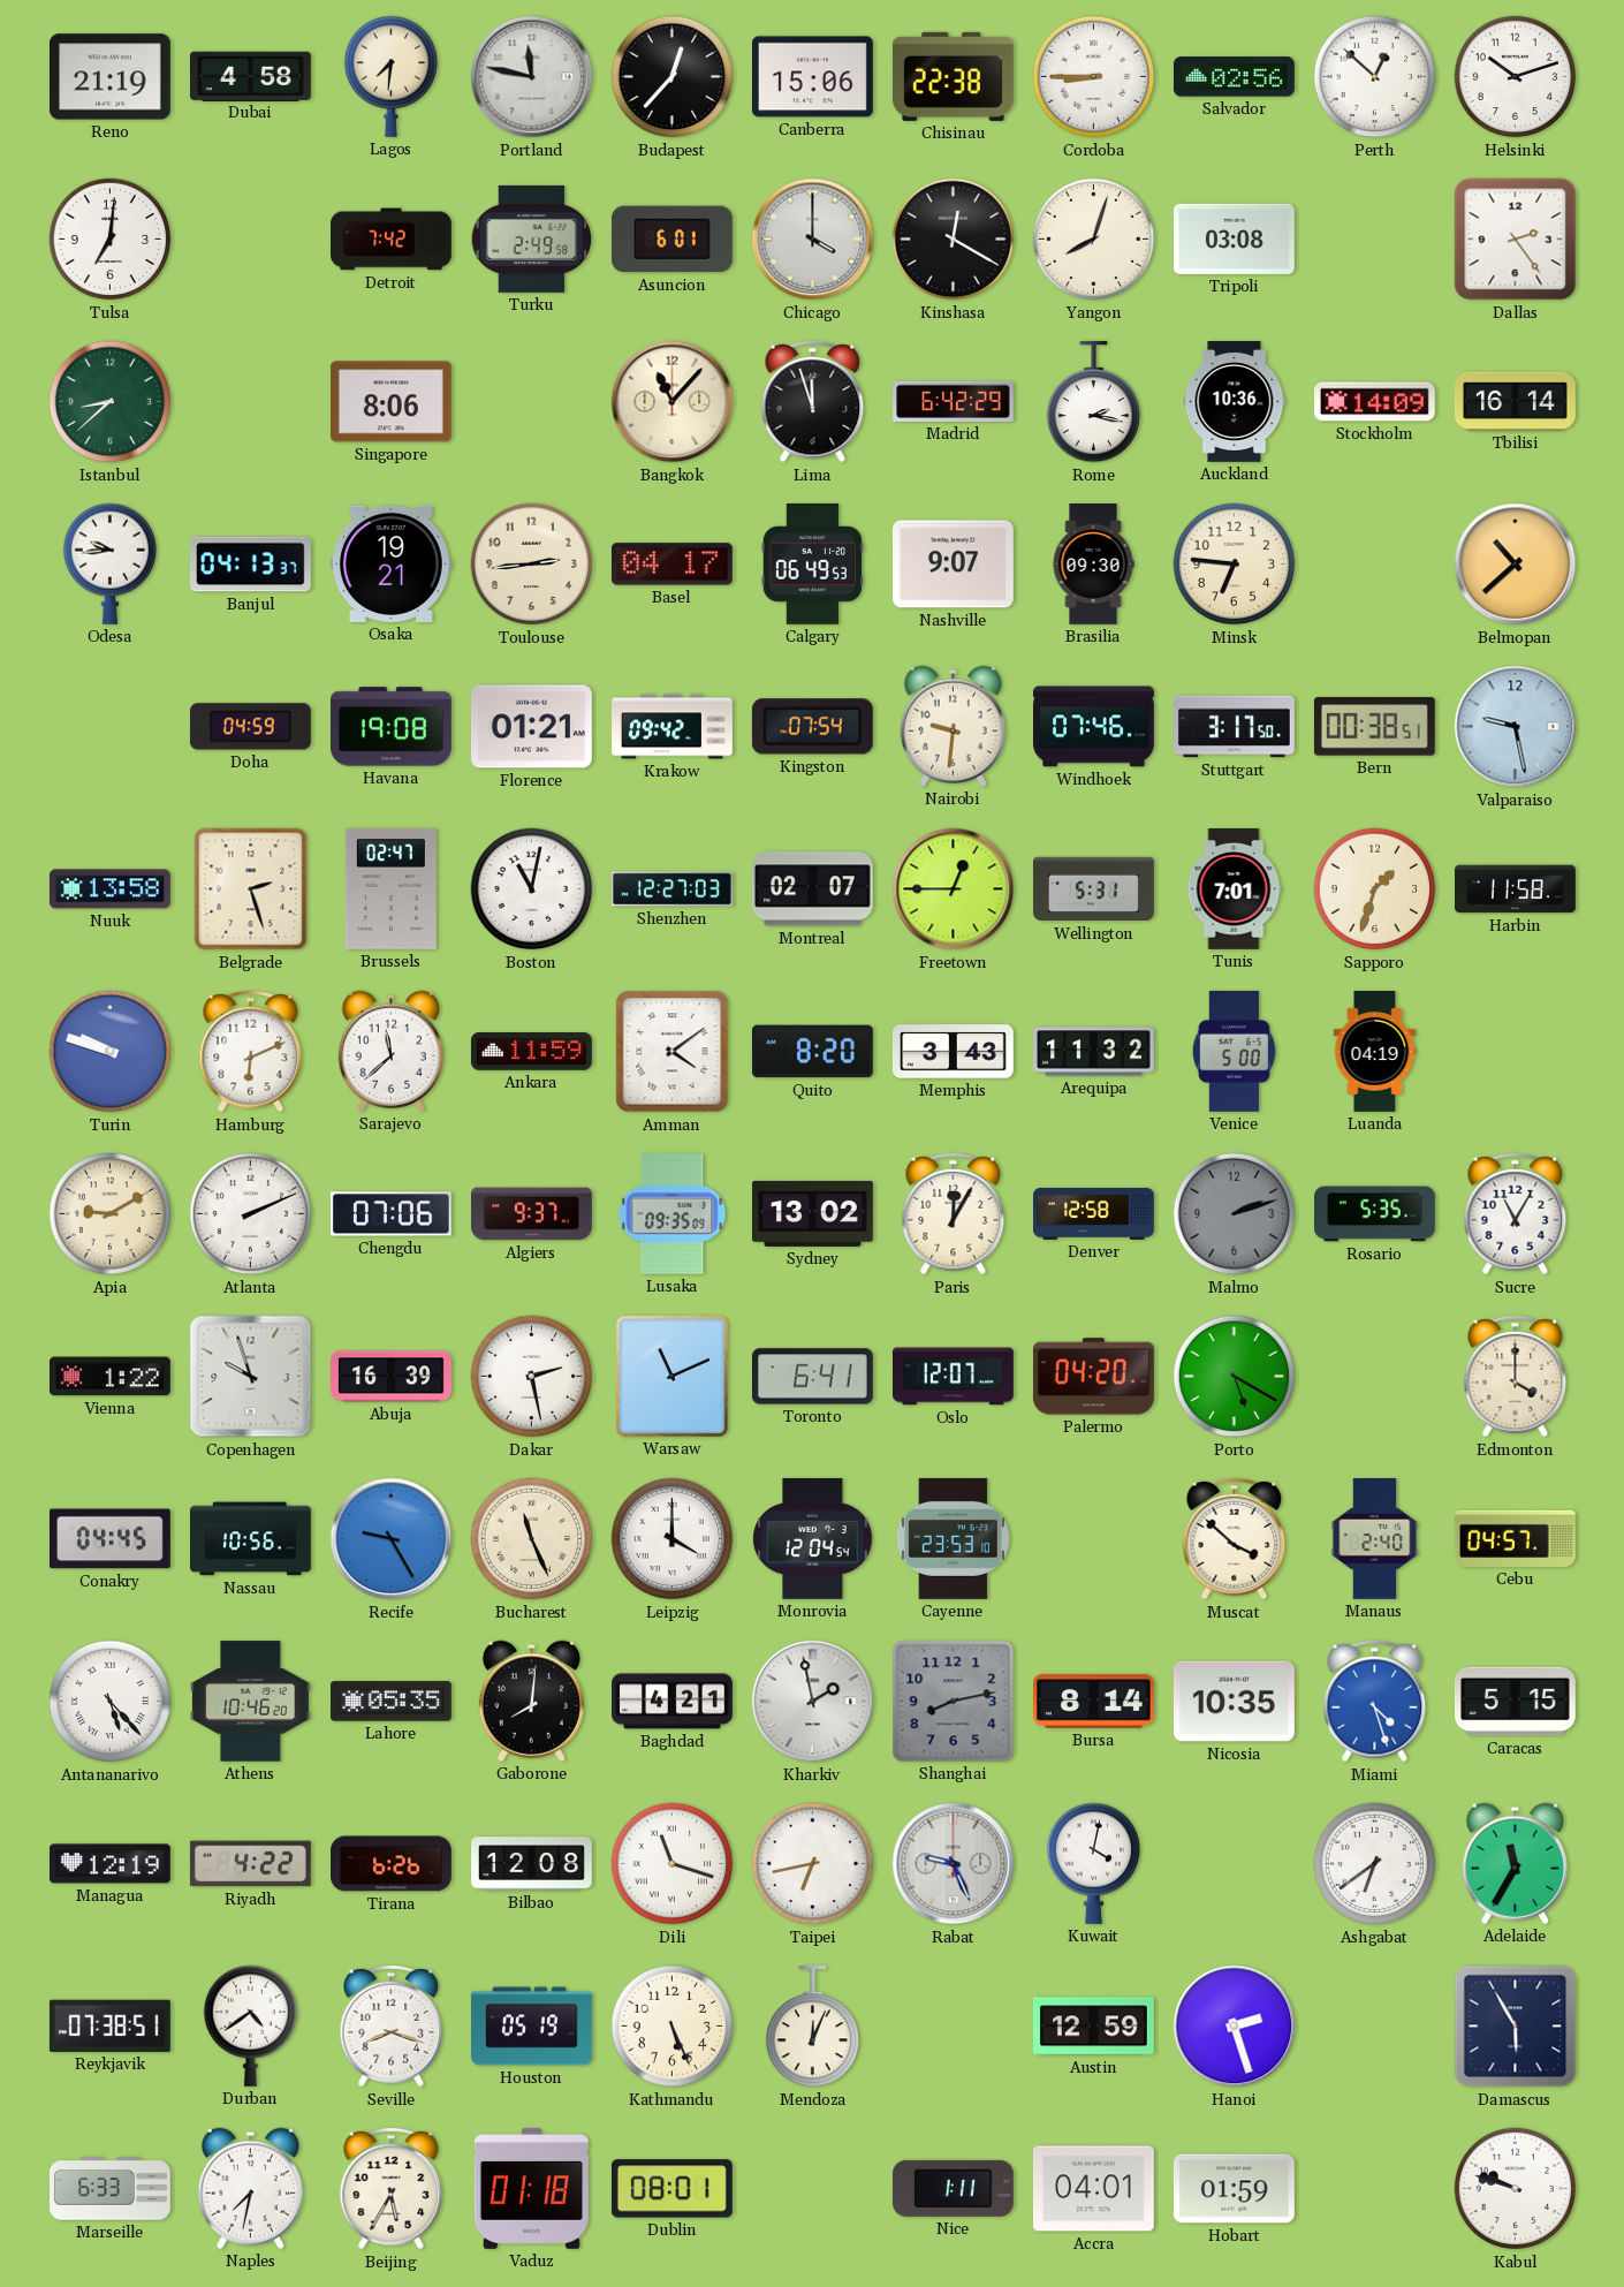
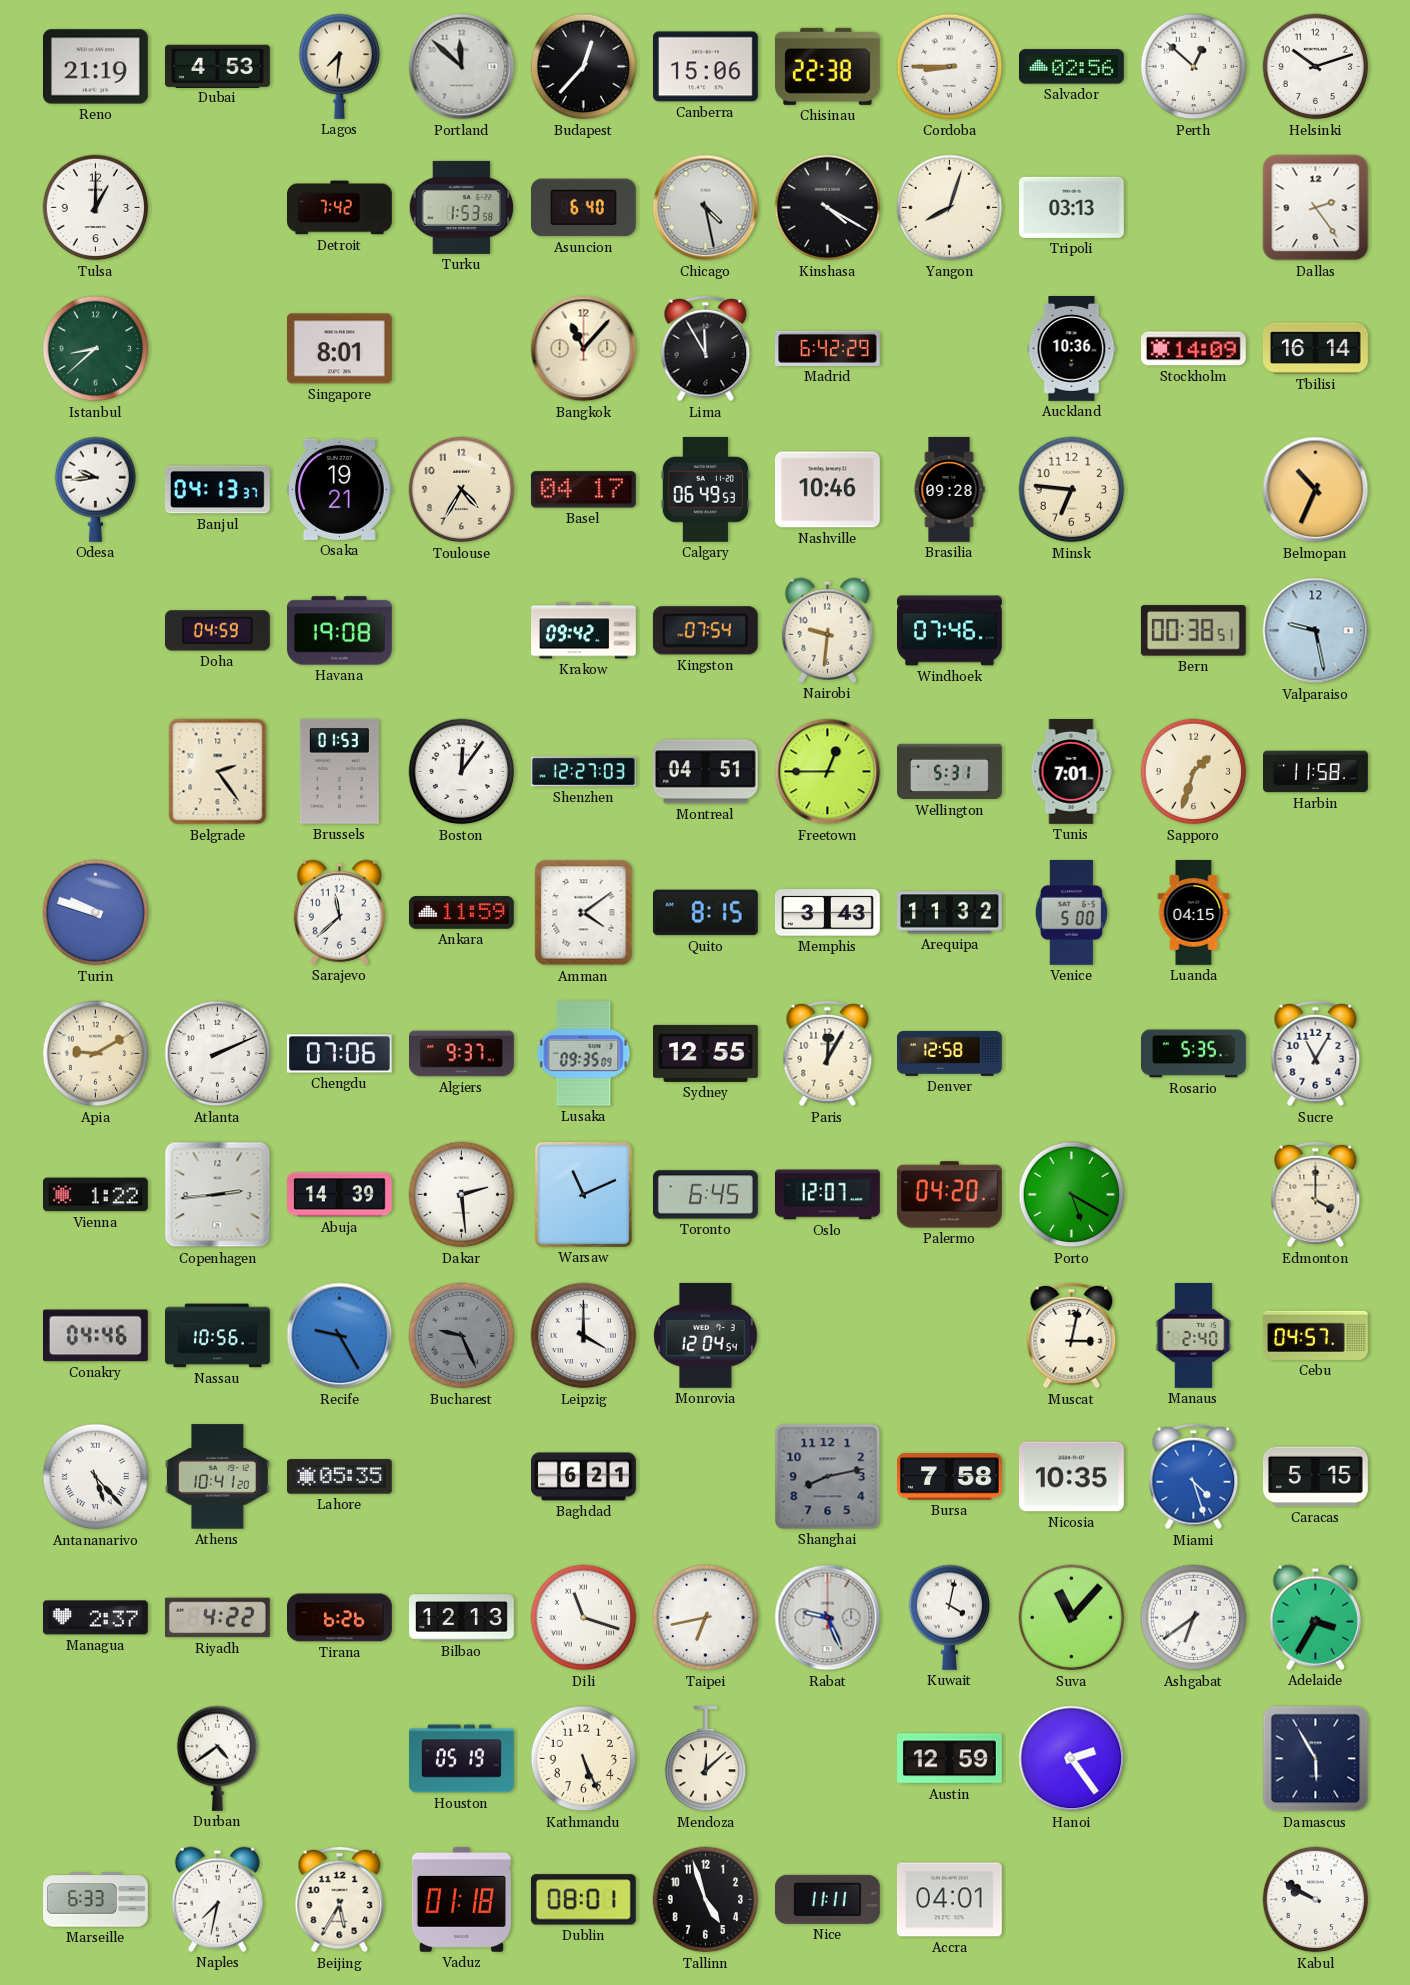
Dubai: 4:58 -> 4:53
Portland: 11:47 -> 11:52
Tulsa: 7:01 -> 1:00
Turku: 2:49 -> 1:53
Asuncion: 6:01 -> 6:40
Chicago: 4:00 -> 4:28
Kinshasa: 12:20 -> 4:20
Tripoli: 03:08 -> 03:13
Singapore: 8:06 -> 8:01
Lima: 11:57 -> 11:55
Rome: 2:17 -> none
Toulouse: 2:44 -> 4:35
Nashville: 9:07 -> 10:46
Brasilia: 09:30 -> 09:28
Belmopan: 10:38 -> 10:34
Florence: 01:21 -> none
Stuttgart: 3:17 -> none
Nuuk: 13:58 -> none
Belgrade: 2:27 -> 2:24
Brussels: 02:47 -> 01:53
Boston: 11:02 -> 12:06
Montreal: 02:07 -> 04:51
Hamburg: 6:11 -> none
Quito: 8:20 -> 8:15
Luanda: 04:19 -> 04:15
Sydney: 13:02 -> 12:55
Malmo: 2:12 -> none
Copenhagen: 9:57 -> 2:44
Abuja: 16:39 -> 14:39
Dakar: 2:28 -> 2:29
Toronto: 6:41 -> 6:45
Conakry: 04:45 -> 04:46
Bucharest: 11:26 -> 9:26
Bucharest dial: cream -> grey
Cayenne: 23:53 -> none
Muscat: 3:52 -> 3:02
Athens: 10:46 -> 10:41
Gaborone: 8:01 -> none
Baghdad: 4:21 -> 6:21
Kharkiv: 1:58 -> none
Bursa: 8:14 -> 7:58
Managua: 12:19 -> 2:37
Bilbao: 12:08 -> 12:13
Suva: none -> 11:07
Adelaide: 11:35 -> 3:35
Reykjavik: 07:38 -> none
Seville: 8:18 -> none
Mendoza: 12:04 -> 12:08
Hanoi: 2:27 -> 2:24
Tallinn: none -> 4:57
Nice: 1:11 -> 11:11
Hobart: 01:59 -> none
Kabul: 9:48 -> 9:50
